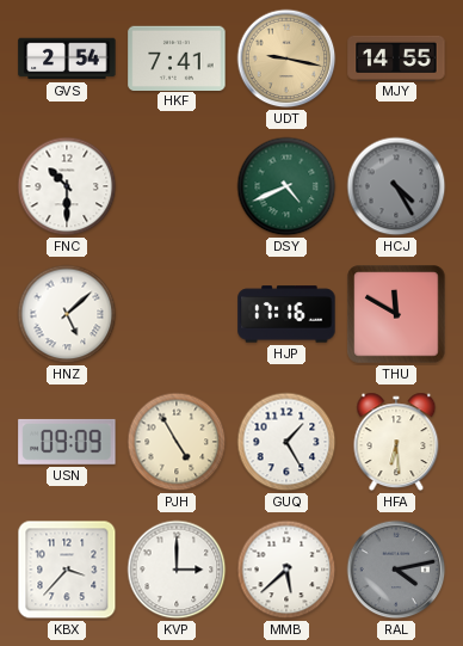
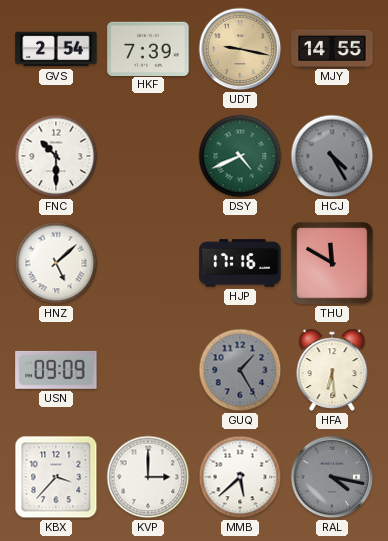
HKF: 7:41 -> 7:39
PJH: 4:55 -> none
GUQ dial: white -> grey
RAL: 4:13 -> 4:17
